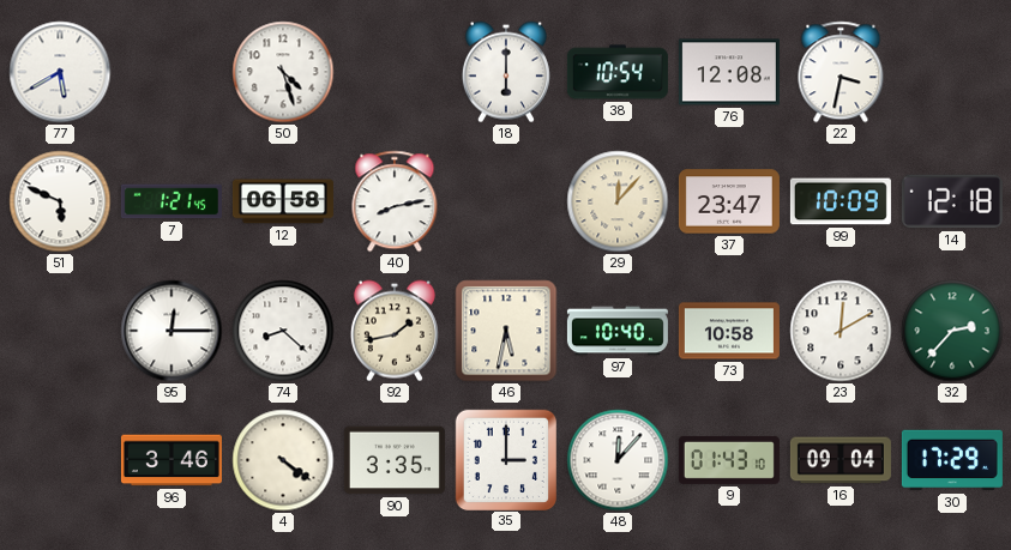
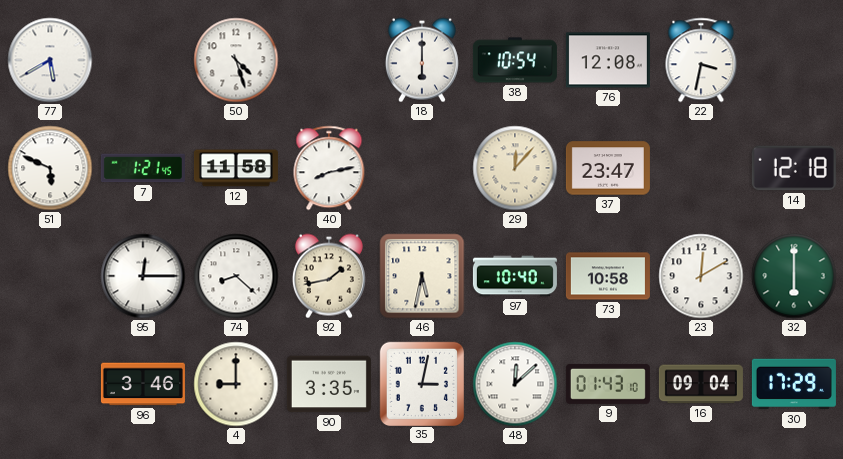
12: 06:58 -> 11:58
99: 10:09 -> none
32: 2:37 -> 6:00
4: 4:21 -> 9:00
35: 3:00 -> 3:02
48: 12:07 -> 12:08
